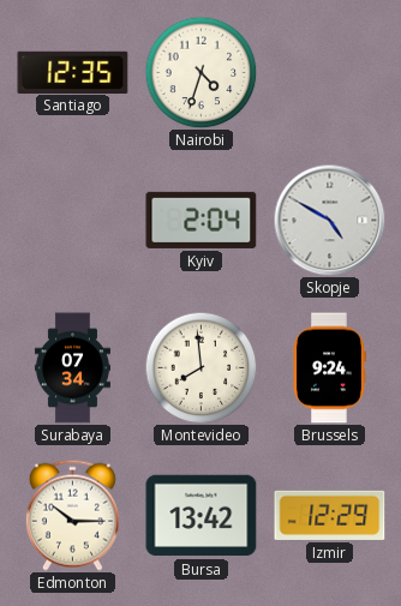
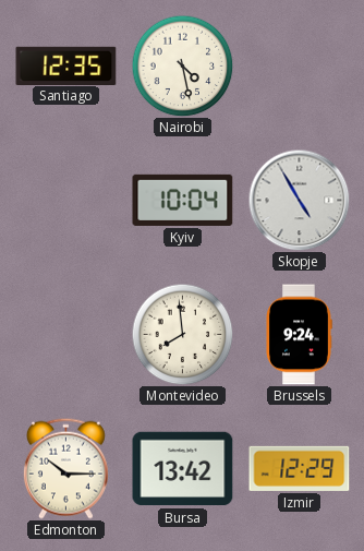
Nairobi: 4:33 -> 4:28
Kyiv: 2:04 -> 10:04
Skopje: 4:50 -> 4:55
Surabaya: 07:34 -> none
